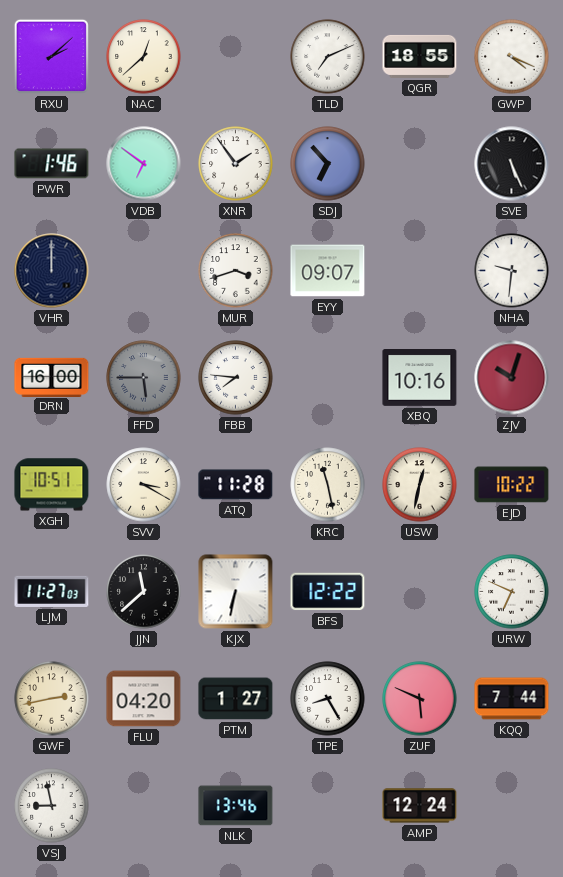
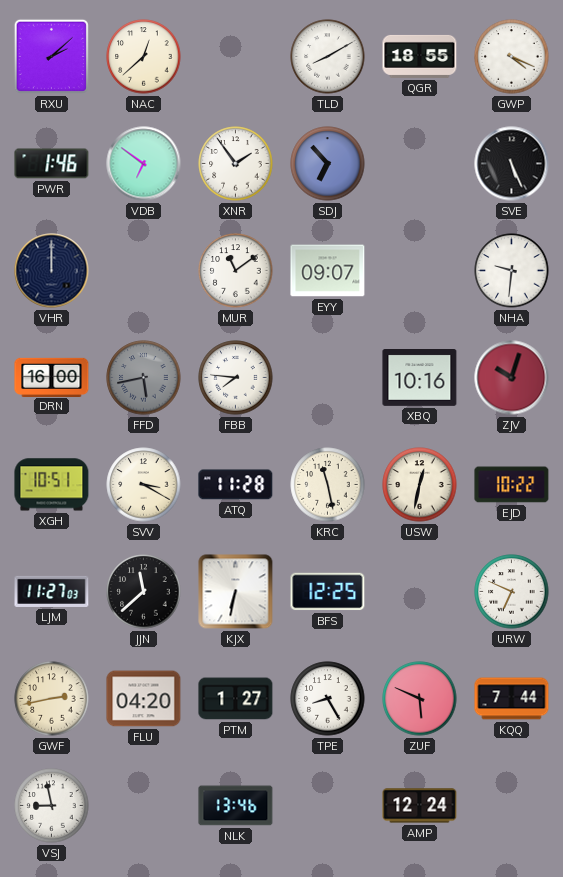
TLD: 7:11 -> 8:10
MUR: 3:42 -> 11:09
FFD: 5:45 -> 5:43
BFS: 12:22 -> 12:25
